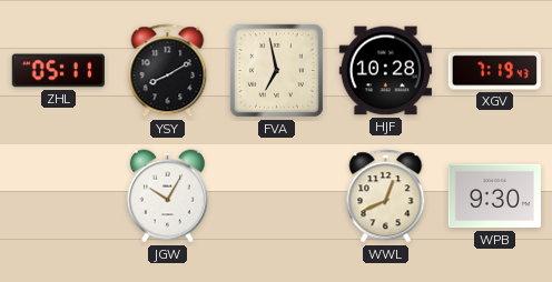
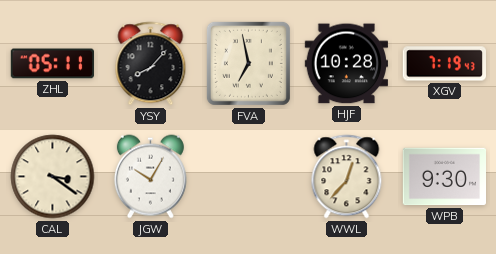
YSY: 8:10 -> 8:07
CAL: none -> 3:21
WWL: 12:41 -> 12:37
